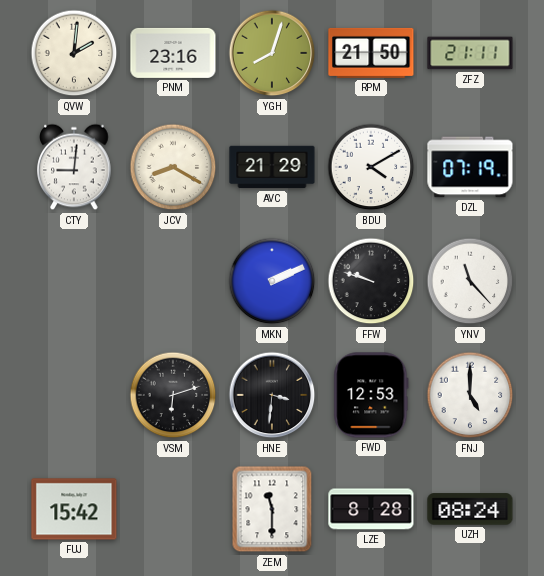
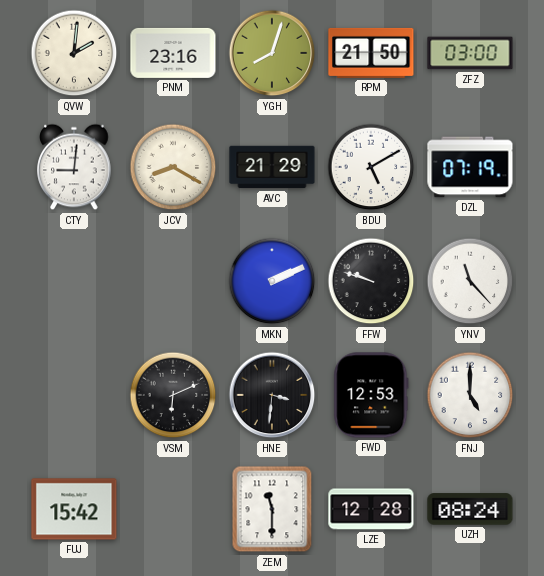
ZFZ: 21:11 -> 03:00
BDU: 4:10 -> 5:10
VSM: 6:12 -> 6:11
LZE: 8:28 -> 12:28
